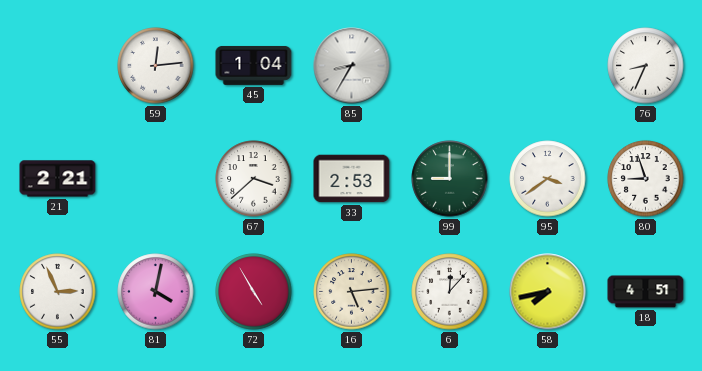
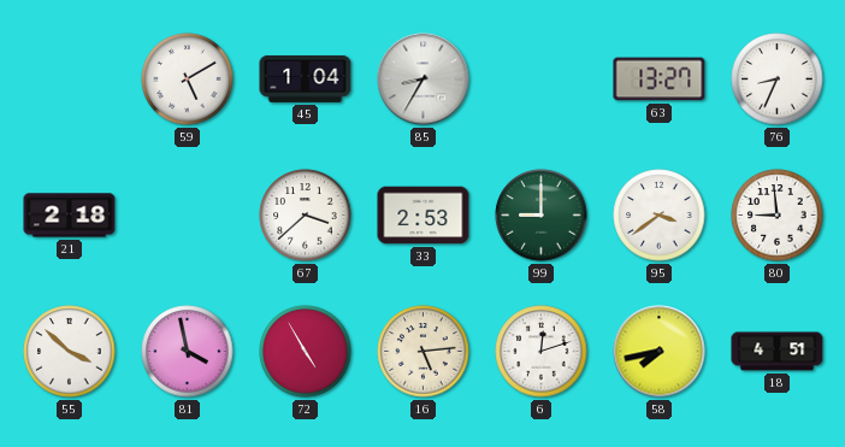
59: 12:14 -> 5:10
63: none -> 13:27
21: 2:21 -> 2:18
80: 8:57 -> 8:59
55: 2:56 -> 3:52
81: 4:02 -> 3:58
6: 12:07 -> 12:12
